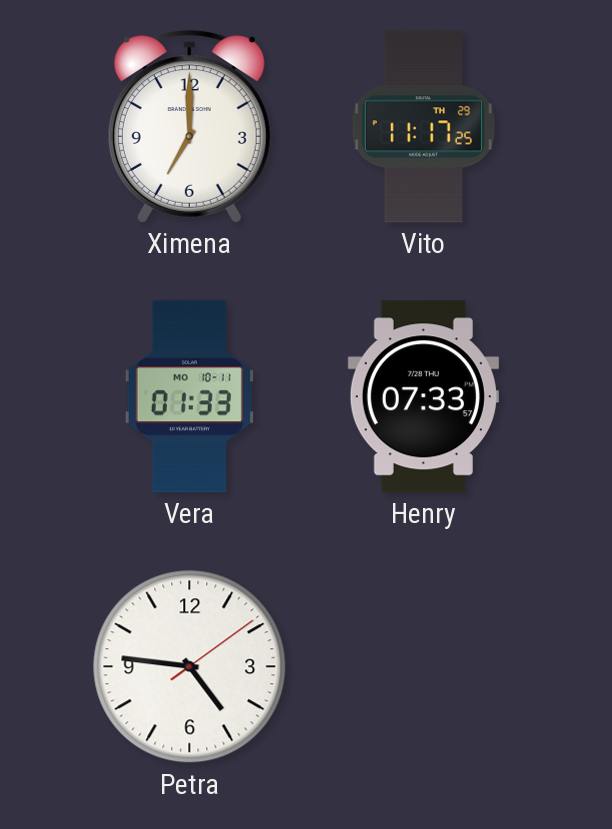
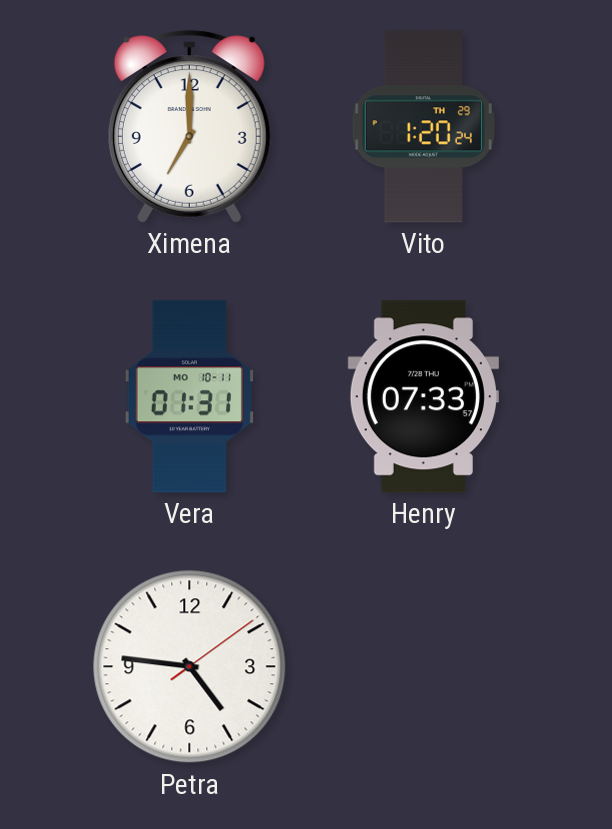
Vito: 11:17 -> 1:20
Vera: 01:33 -> 01:31
